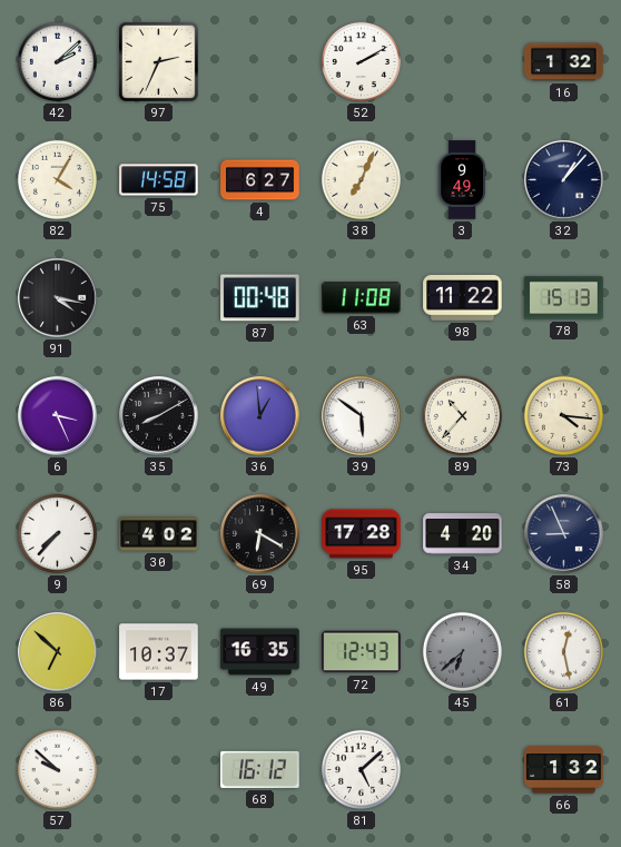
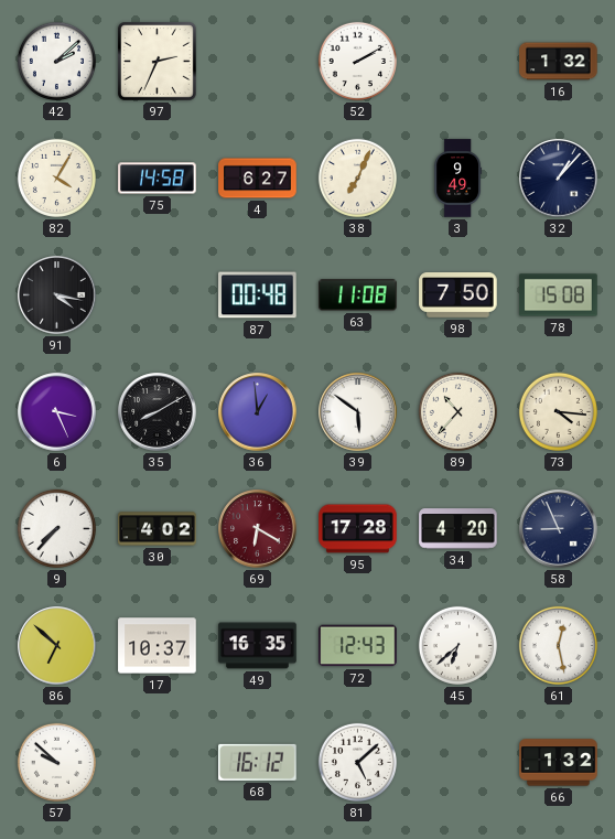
98: 11:22 -> 7:50
78: 15:13 -> 15:08
69 dial: black -> burgundy
45 dial: grey -> white
